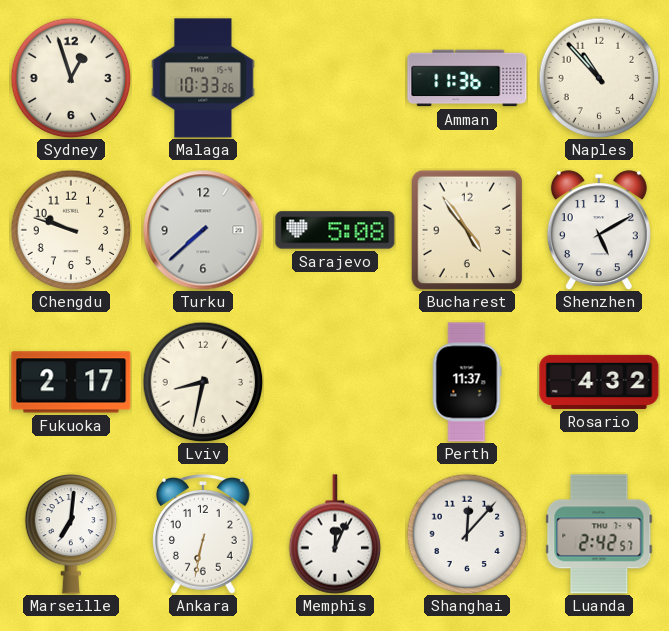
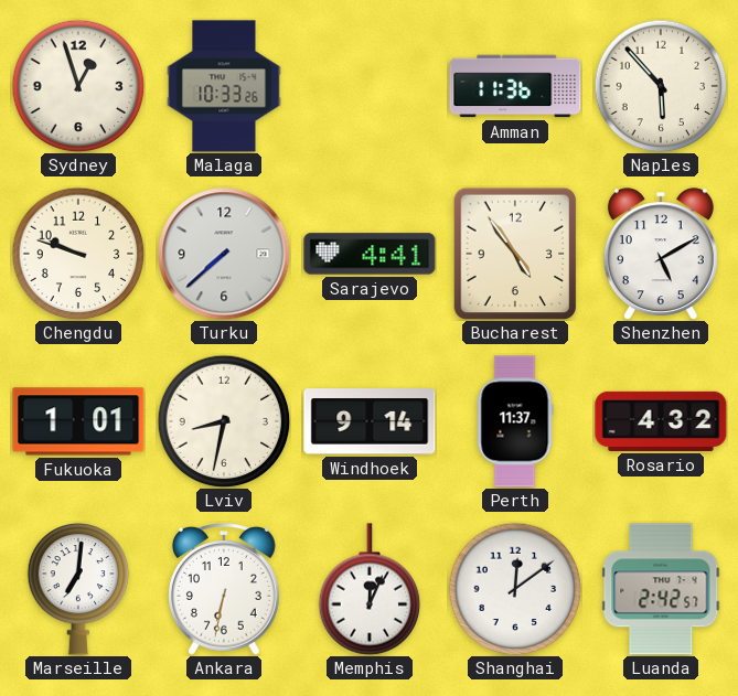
Naples: 10:53 -> 5:53
Sarajevo: 5:08 -> 4:41
Fukuoka: 2:17 -> 1:01
Windhoek: none -> 9:14
Shanghai: 12:07 -> 12:09
